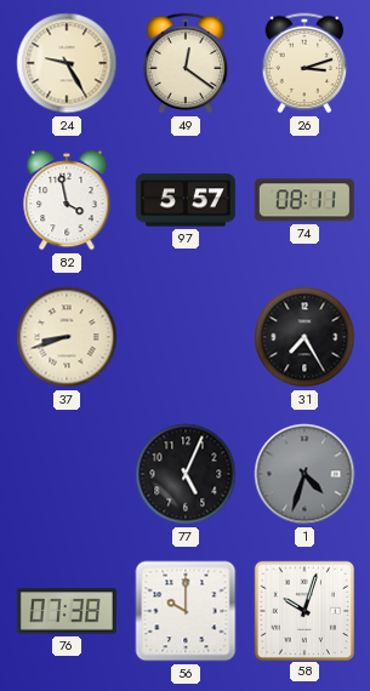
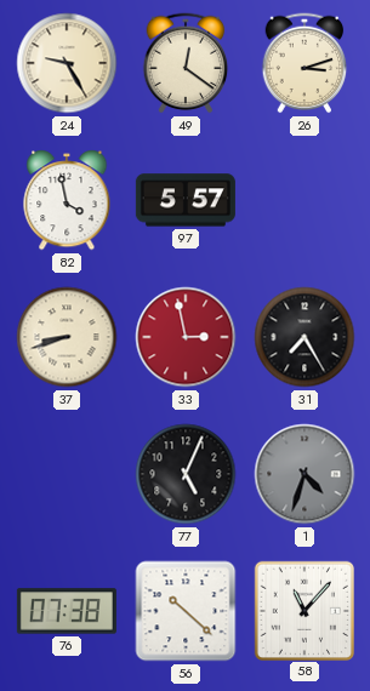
74: 08:11 -> none
33: none -> 2:58
56: 10:00 -> 10:22
58: 10:03 -> 11:07
